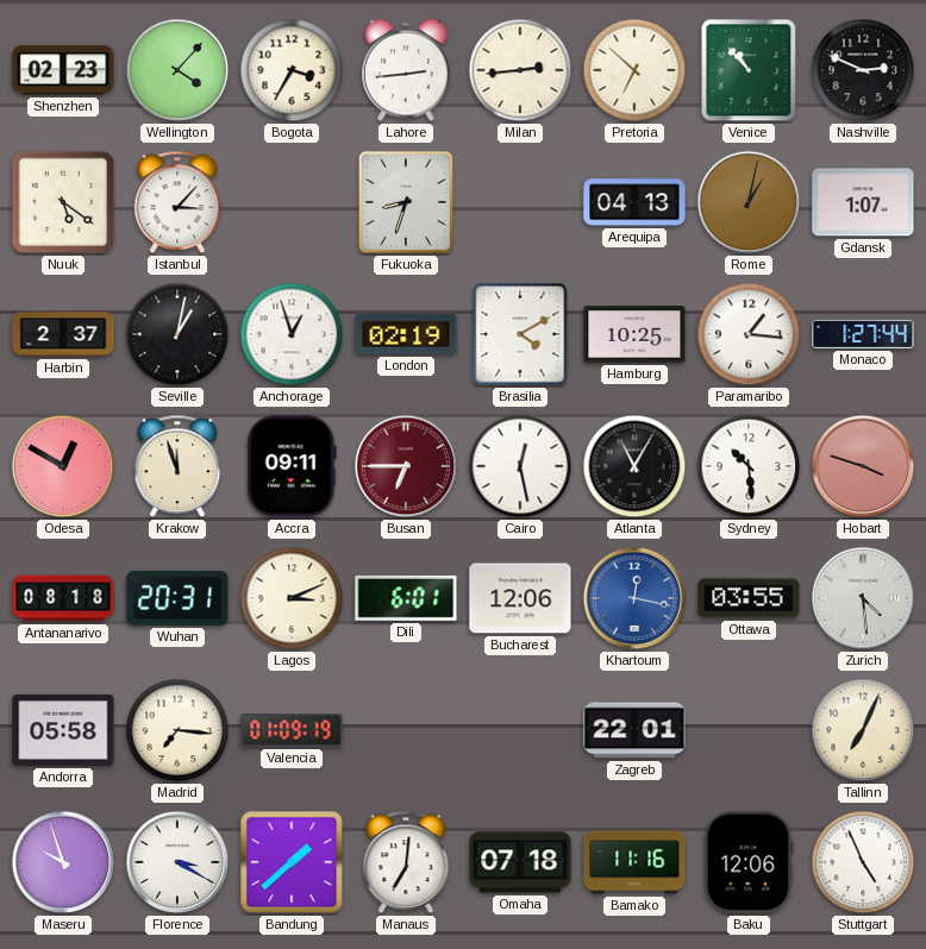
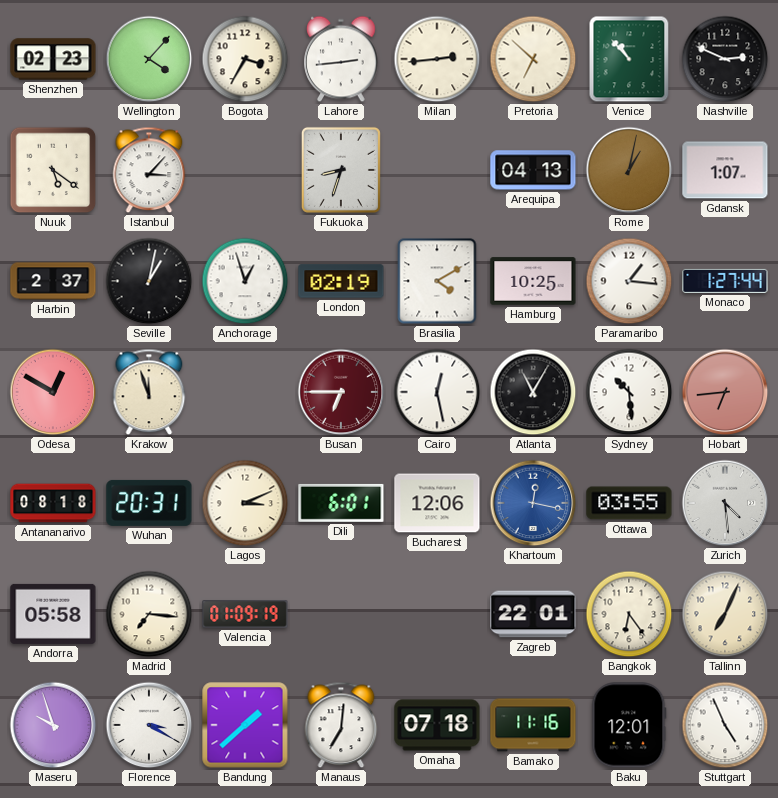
Accra: 09:11 -> none
Hobart: 3:48 -> 6:44
Bangkok: none -> 6:24
Baku: 12:06 -> 12:01
